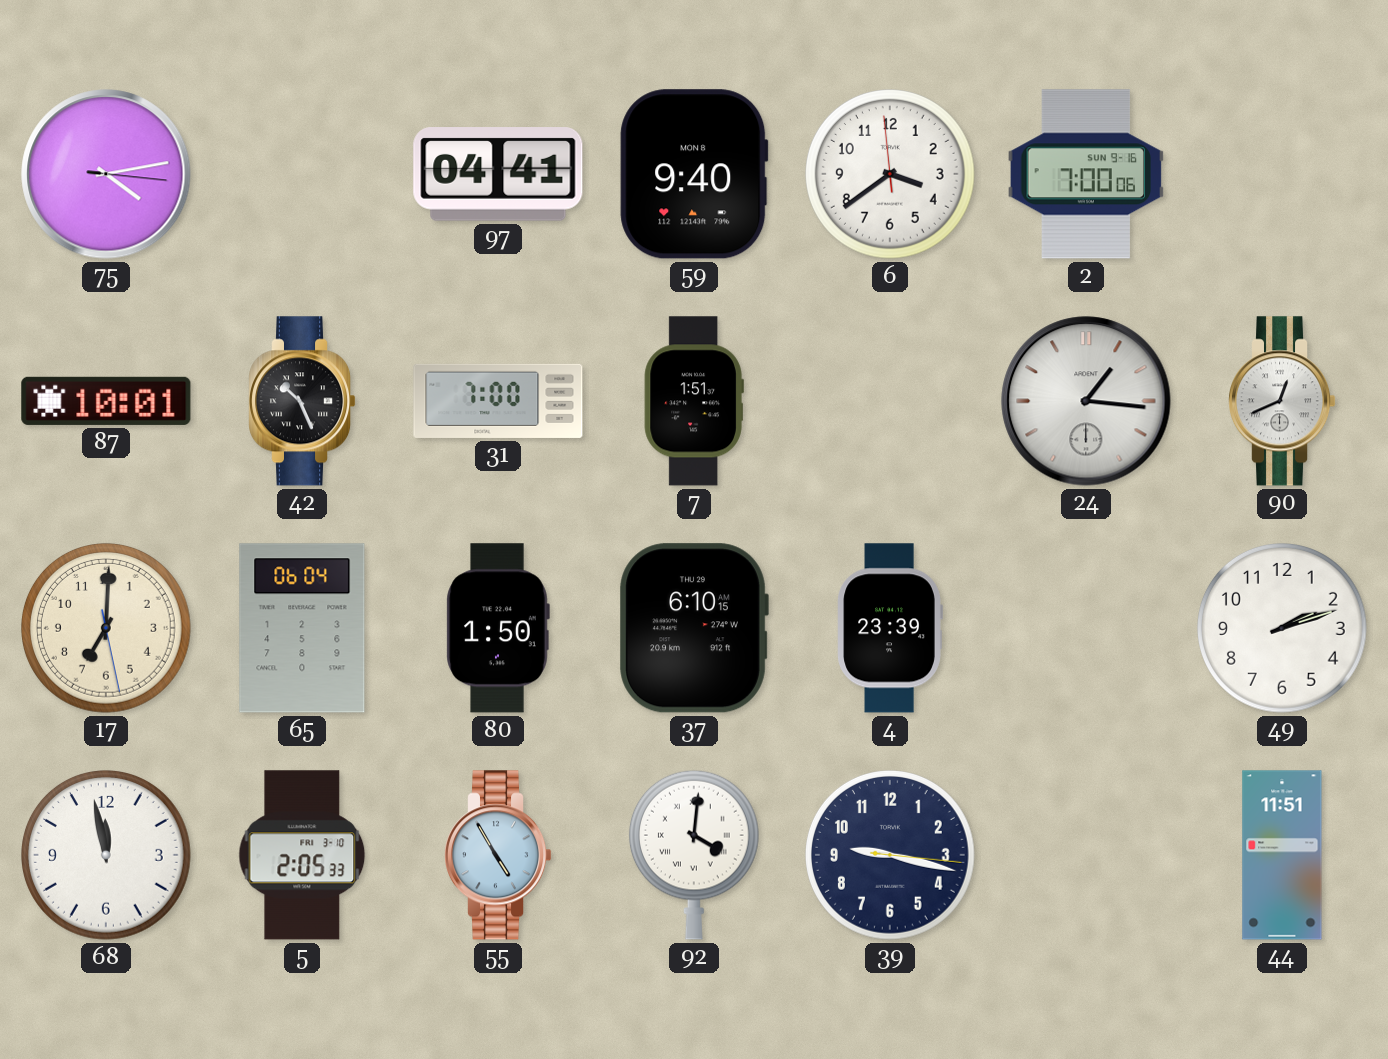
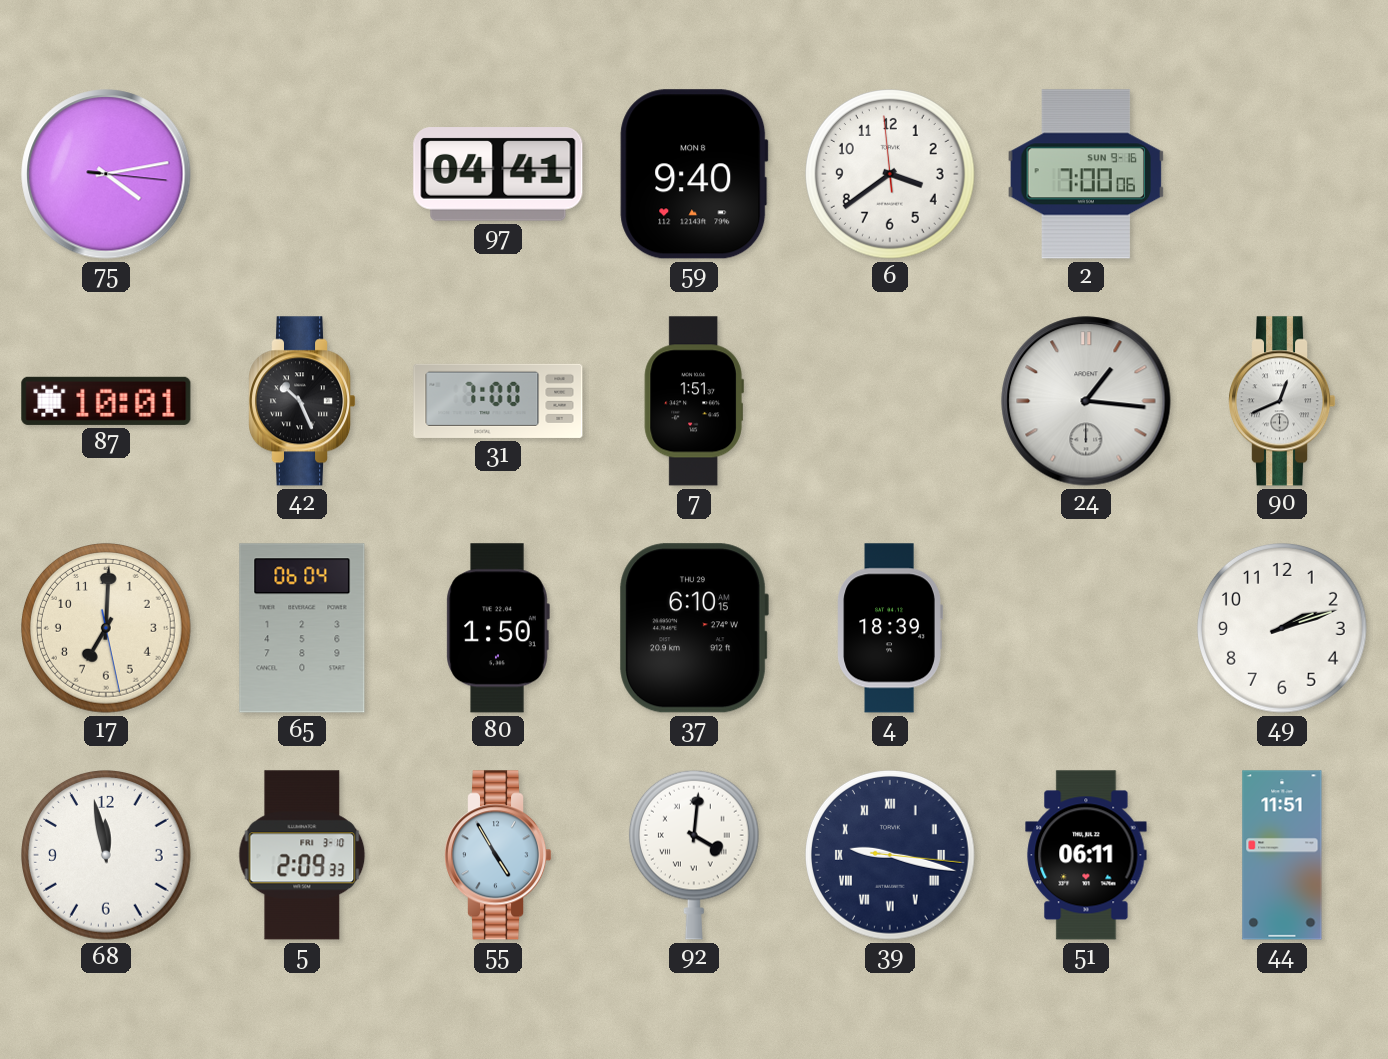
4: 23:39 -> 18:39
5: 2:05 -> 2:09
39 numerals: Arabic -> Roman
51: none -> 06:11
